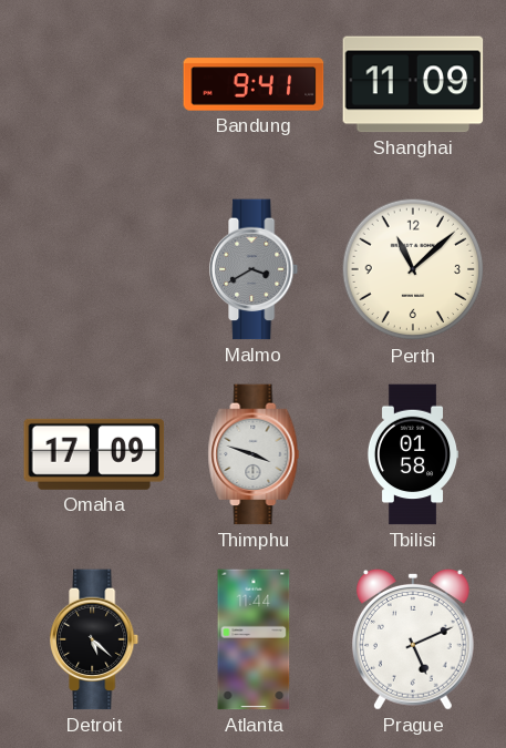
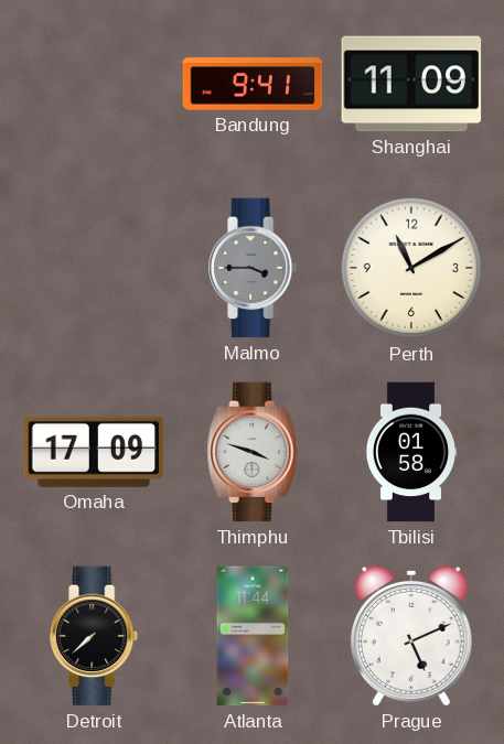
Malmo: 3:40 -> 3:45
Perth: 11:08 -> 11:10
Detroit: 5:22 -> 7:38
